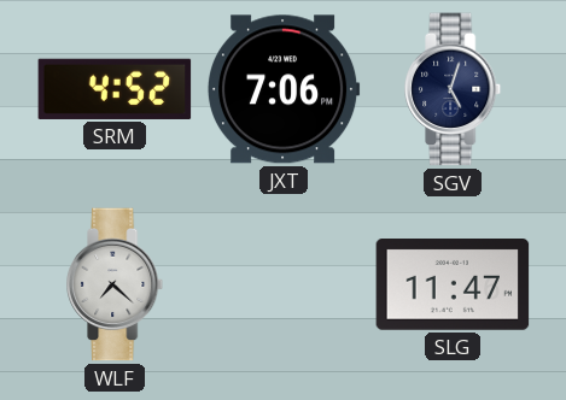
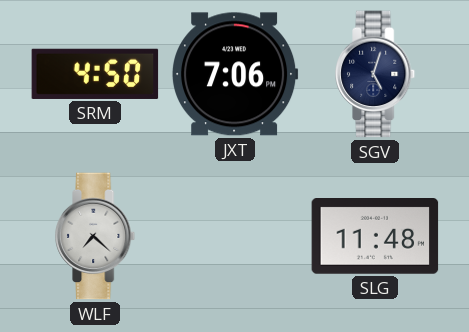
SRM: 4:52 -> 4:50
SLG: 11:47 -> 11:48
